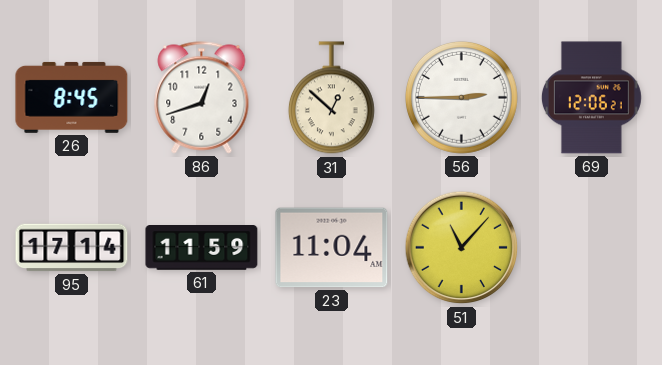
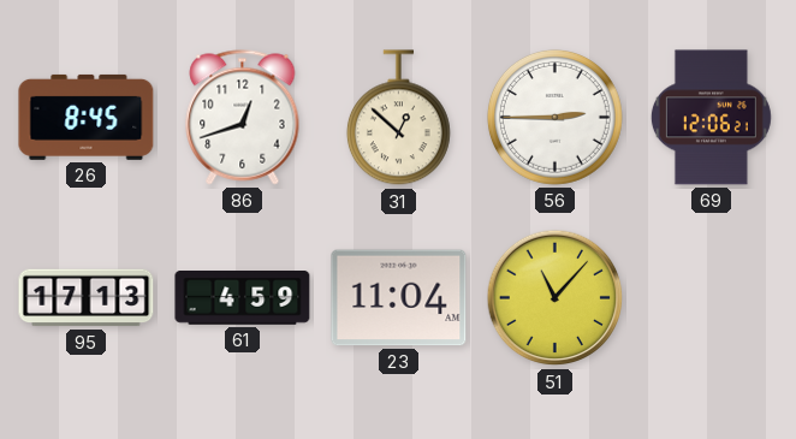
95: 17:14 -> 17:13
61: 11:59 -> 4:59
